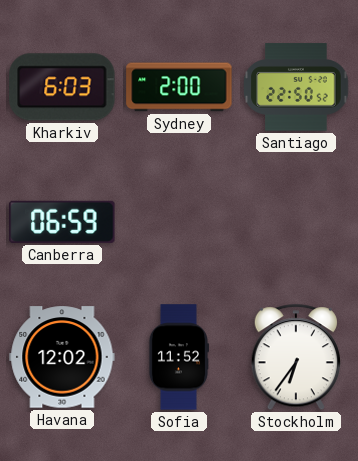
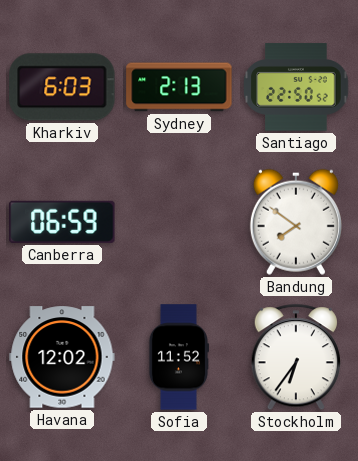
Sydney: 2:00 -> 2:13
Bandung: none -> 7:51
